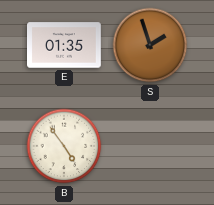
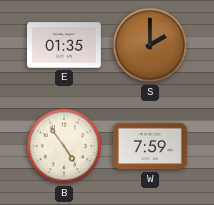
S: 1:57 -> 2:00
W: none -> 7:59
